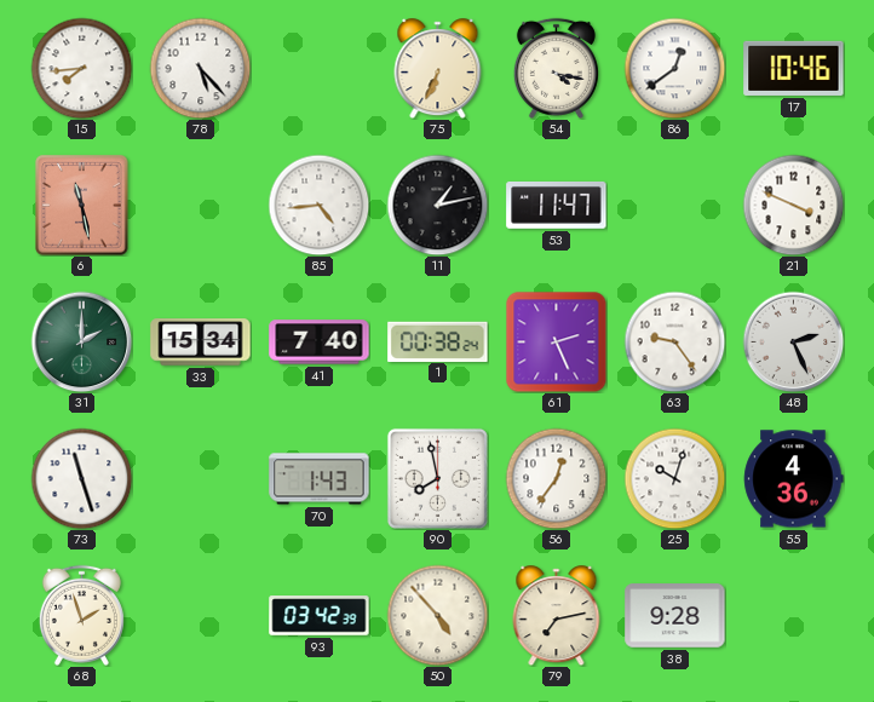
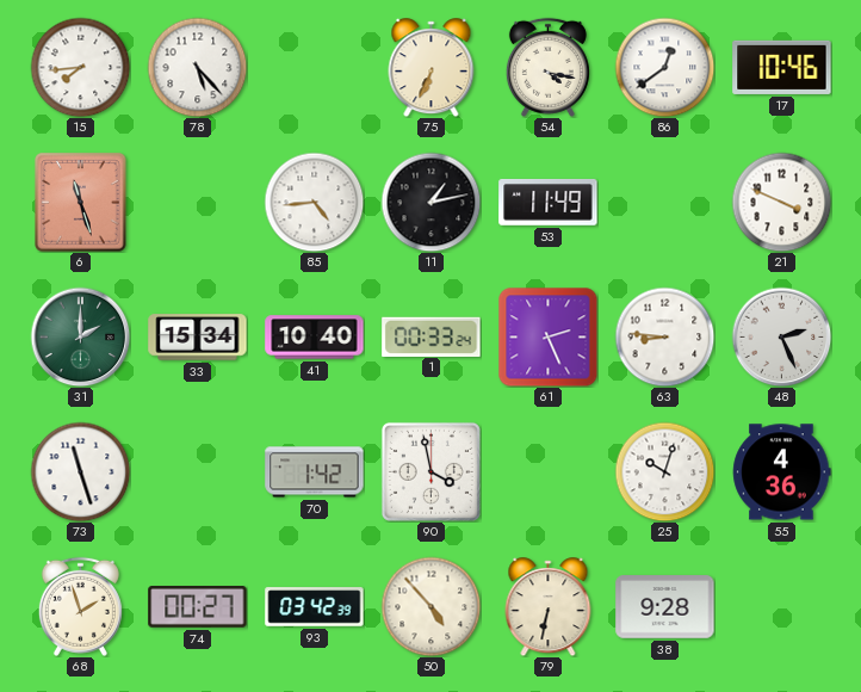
6: 11:28 -> 11:27
53: 11:47 -> 11:49
41: 7:40 -> 10:40
1: 00:38 -> 00:33
63: 9:24 -> 8:46
70: 1:43 -> 1:42
90: 7:58 -> 3:58
56: 12:36 -> none
74: none -> 00:27
79: 7:13 -> 6:32
